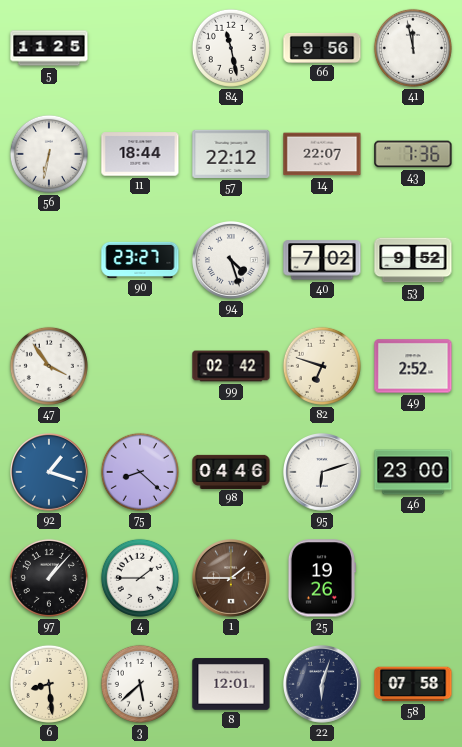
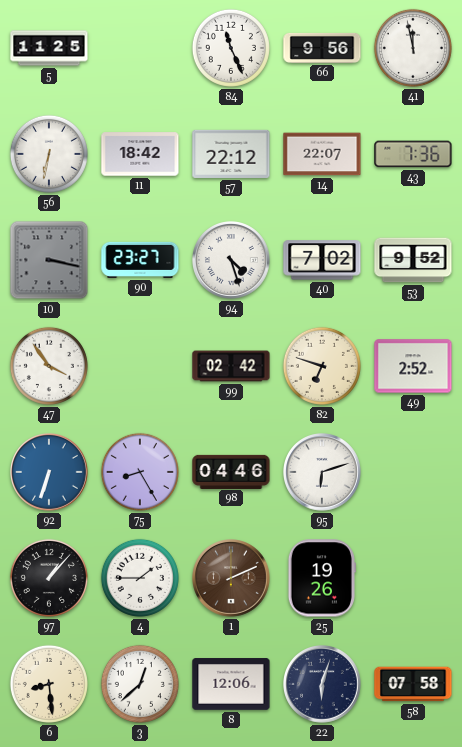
84: 11:28 -> 11:26
11: 18:44 -> 18:42
10: none -> 3:17
92: 1:18 -> 6:33
75: 8:22 -> 8:25
46: 23:00 -> none
1: 1:45 -> 2:11
3: 5:38 -> 12:38
8: 12:01 -> 12:06
